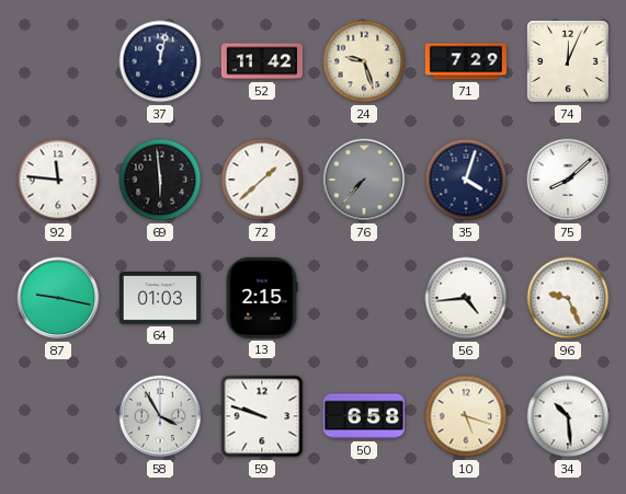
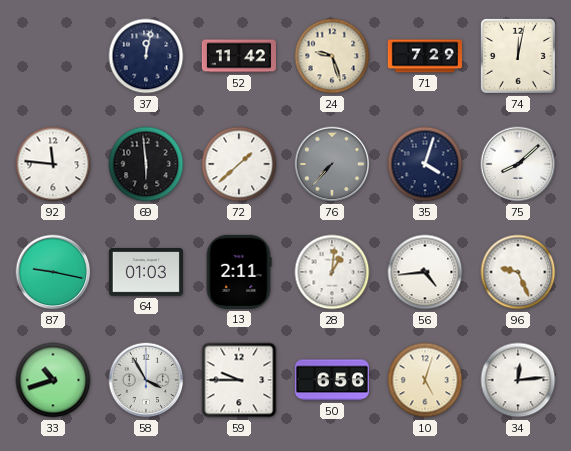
74: 12:04 -> 12:02
13: 2:15 -> 2:11
28: none -> 1:01
33: none -> 10:42
59: 9:48 -> 9:45
50: 6:58 -> 6:56
10: 5:18 -> 5:03
34: 10:29 -> 12:14
